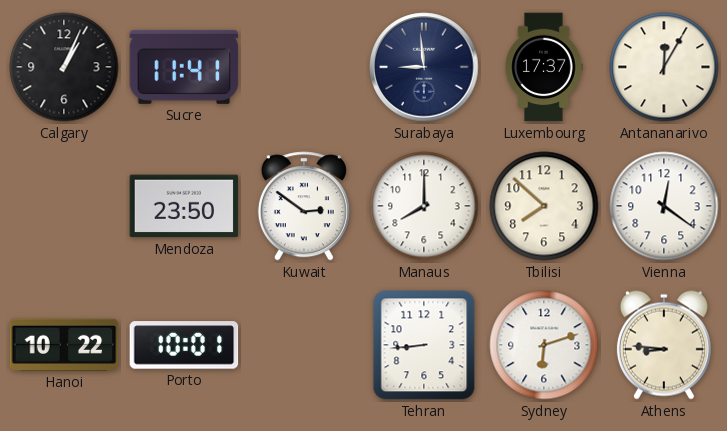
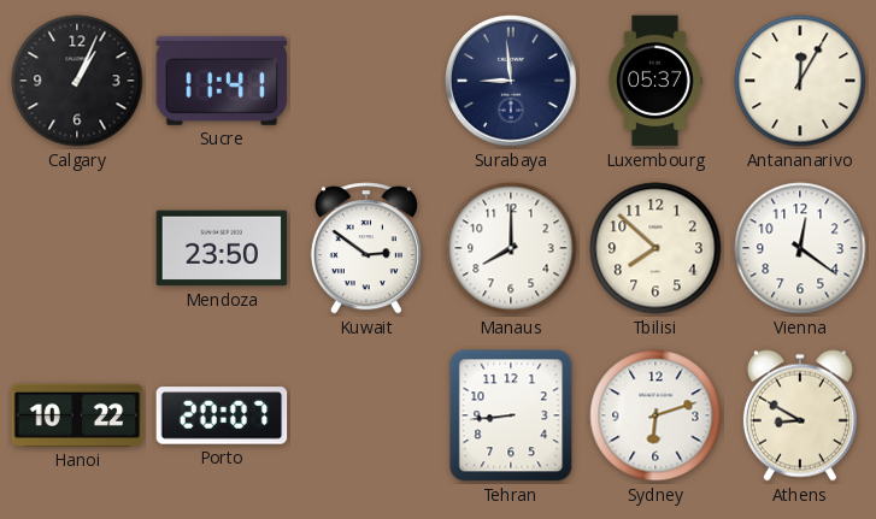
Luxembourg: 17:37 -> 05:37
Porto: 10:01 -> 20:07
Athens: 8:46 -> 8:50
